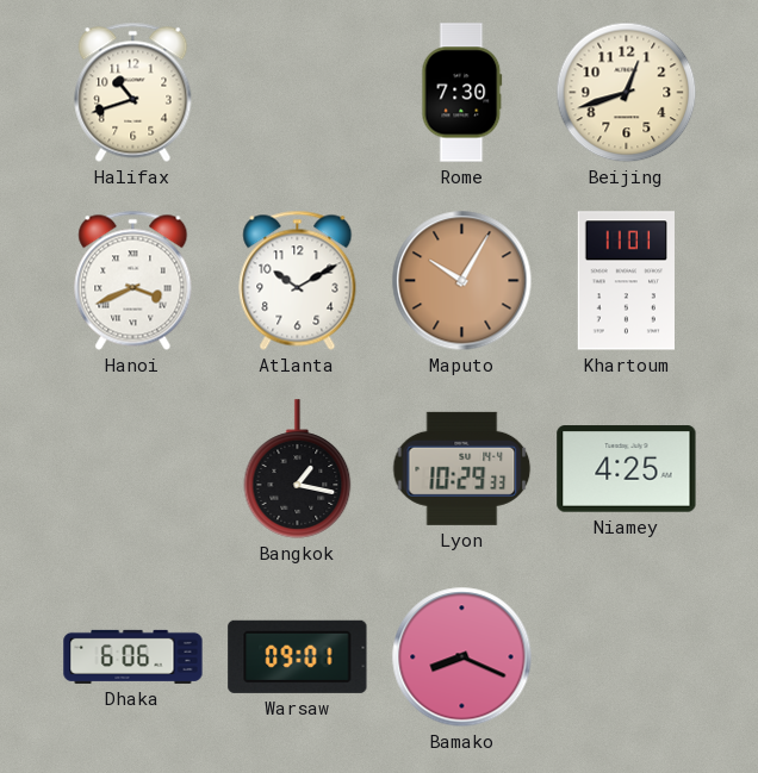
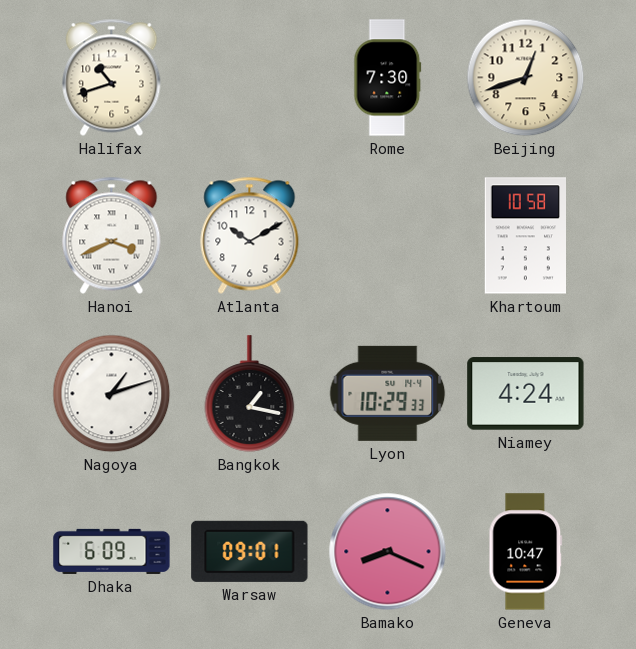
Maputo: 10:05 -> none
Khartoum: 11:01 -> 10:58
Nagoya: none -> 1:12
Niamey: 4:25 -> 4:24
Dhaka: 6:06 -> 6:09
Geneva: none -> 10:47
